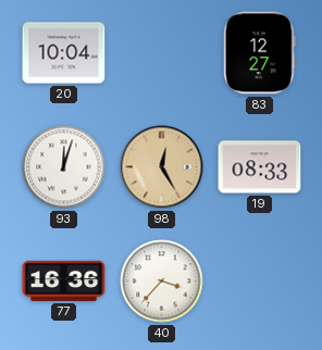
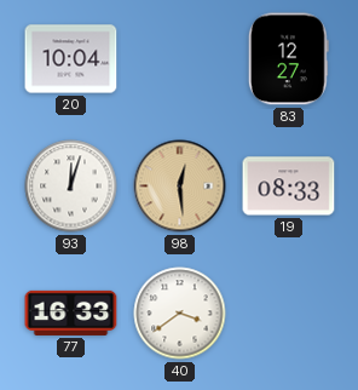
98: 12:25 -> 12:29
77: 16:36 -> 16:33
40: 3:37 -> 3:39
